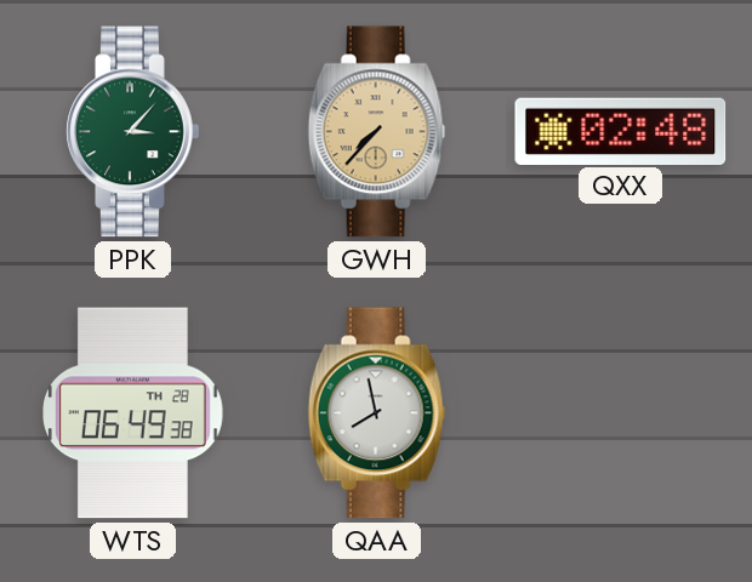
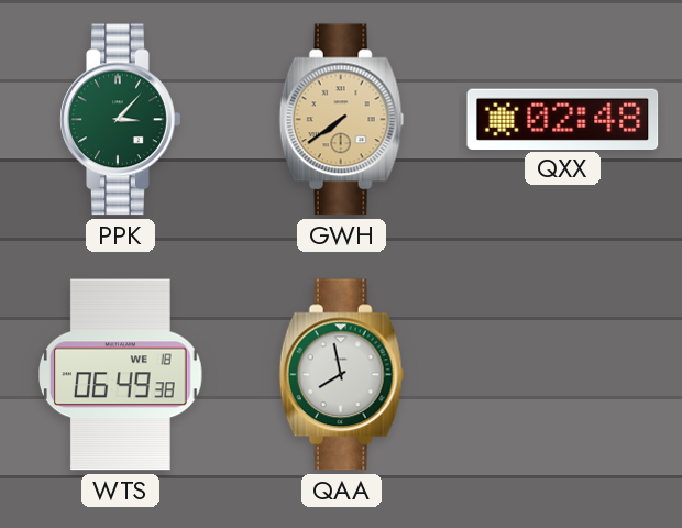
GWH: 7:37 -> 7:39
WTS date: TH 28 -> WE 18
